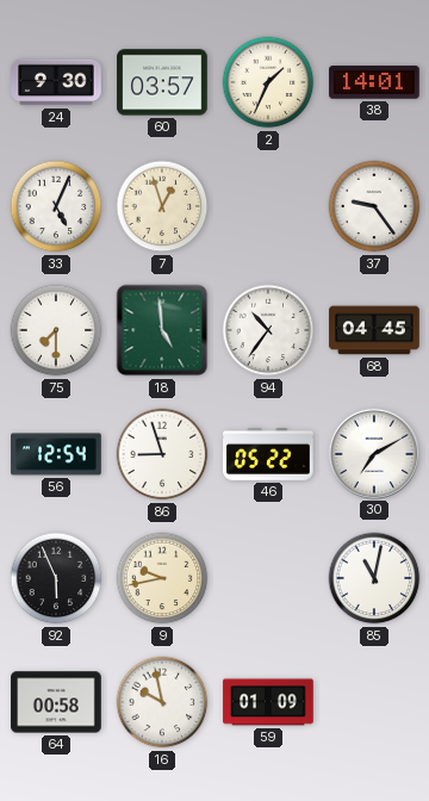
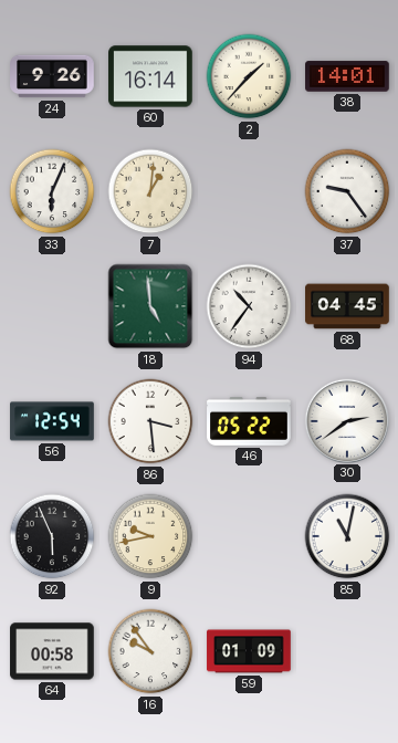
24: 9:30 -> 9:26
60: 03:57 -> 16:14
2: 1:34 -> 1:37
33: 5:04 -> 6:04
7: 12:57 -> 1:01
75: 7:30 -> none
86: 8:57 -> 3:29
30: 7:10 -> 2:39
16: 9:58 -> 9:54
